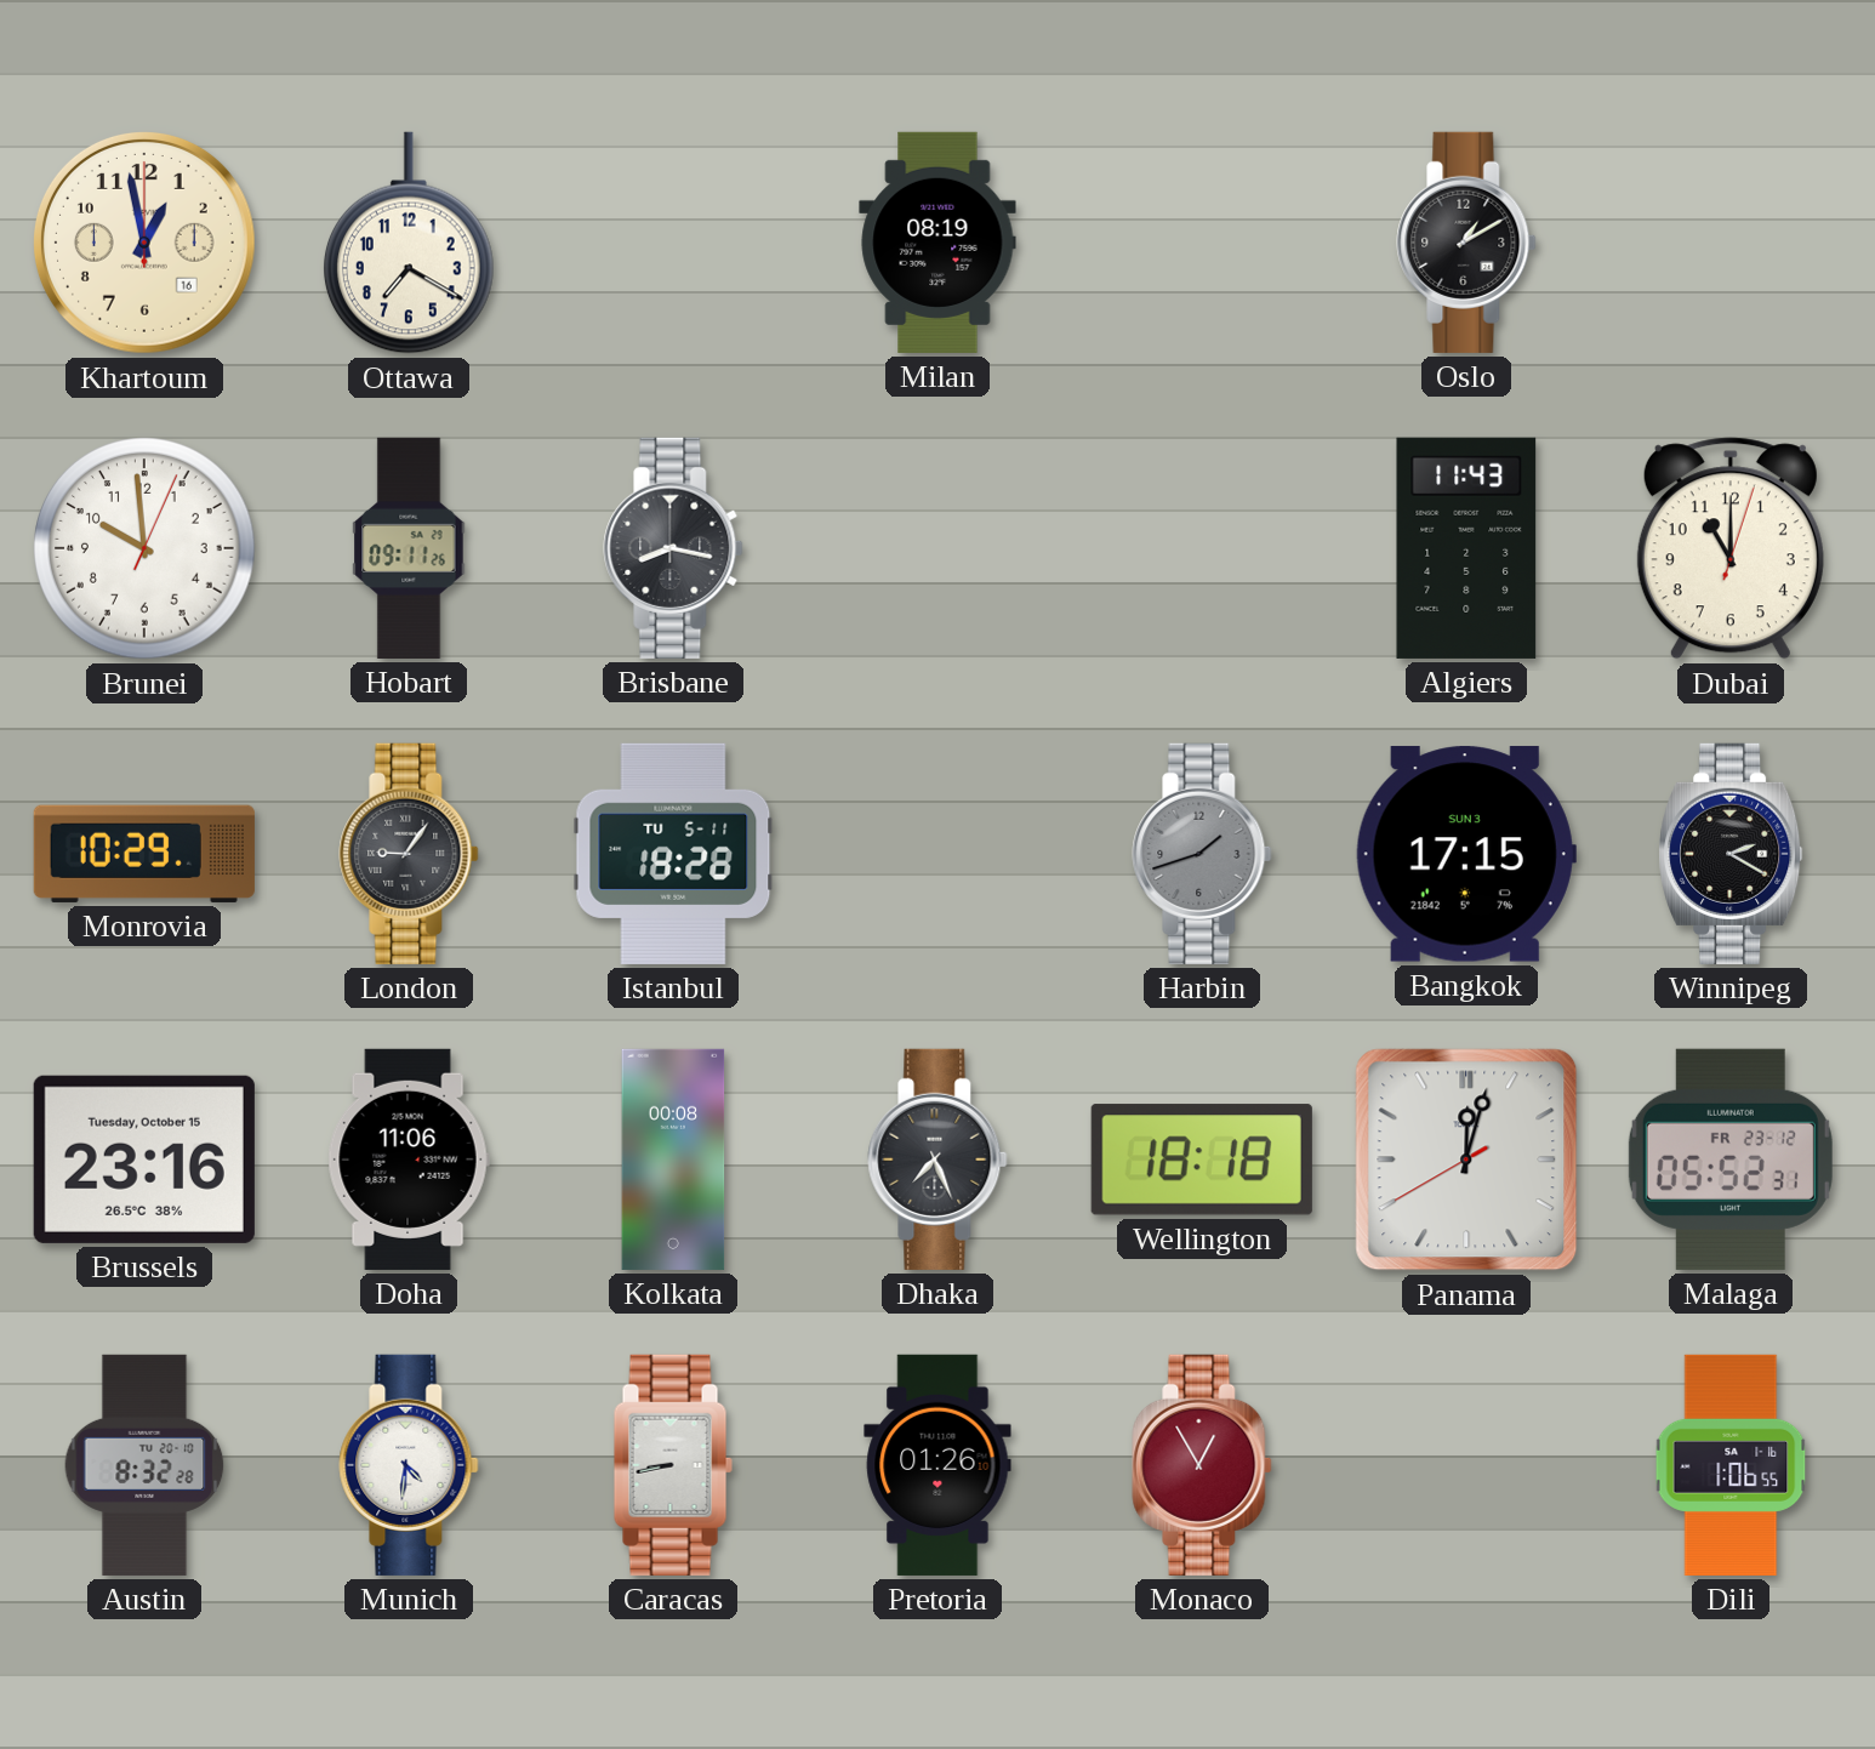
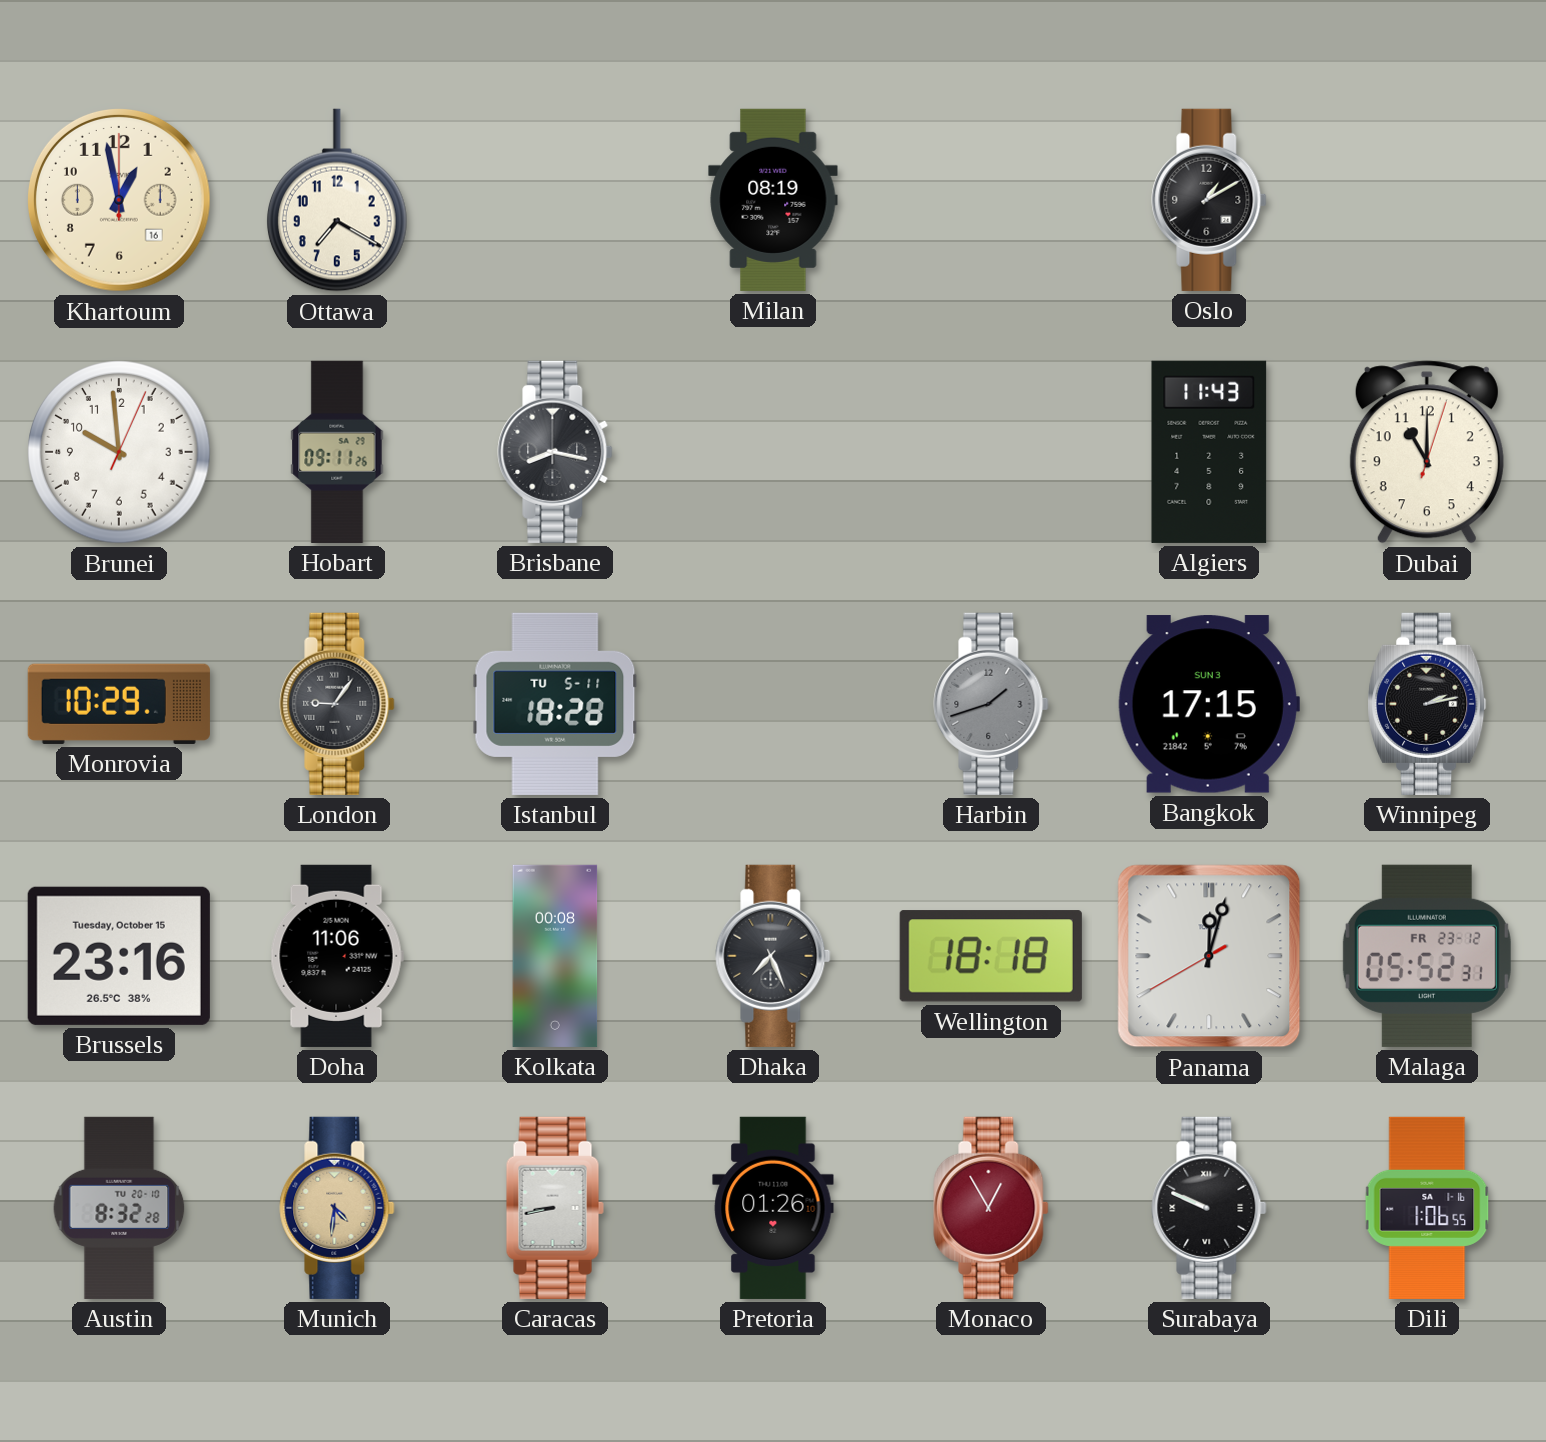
Winnipeg: 2:20 -> 2:13
Munich dial: white -> champagne
Surabaya: none -> 9:49
